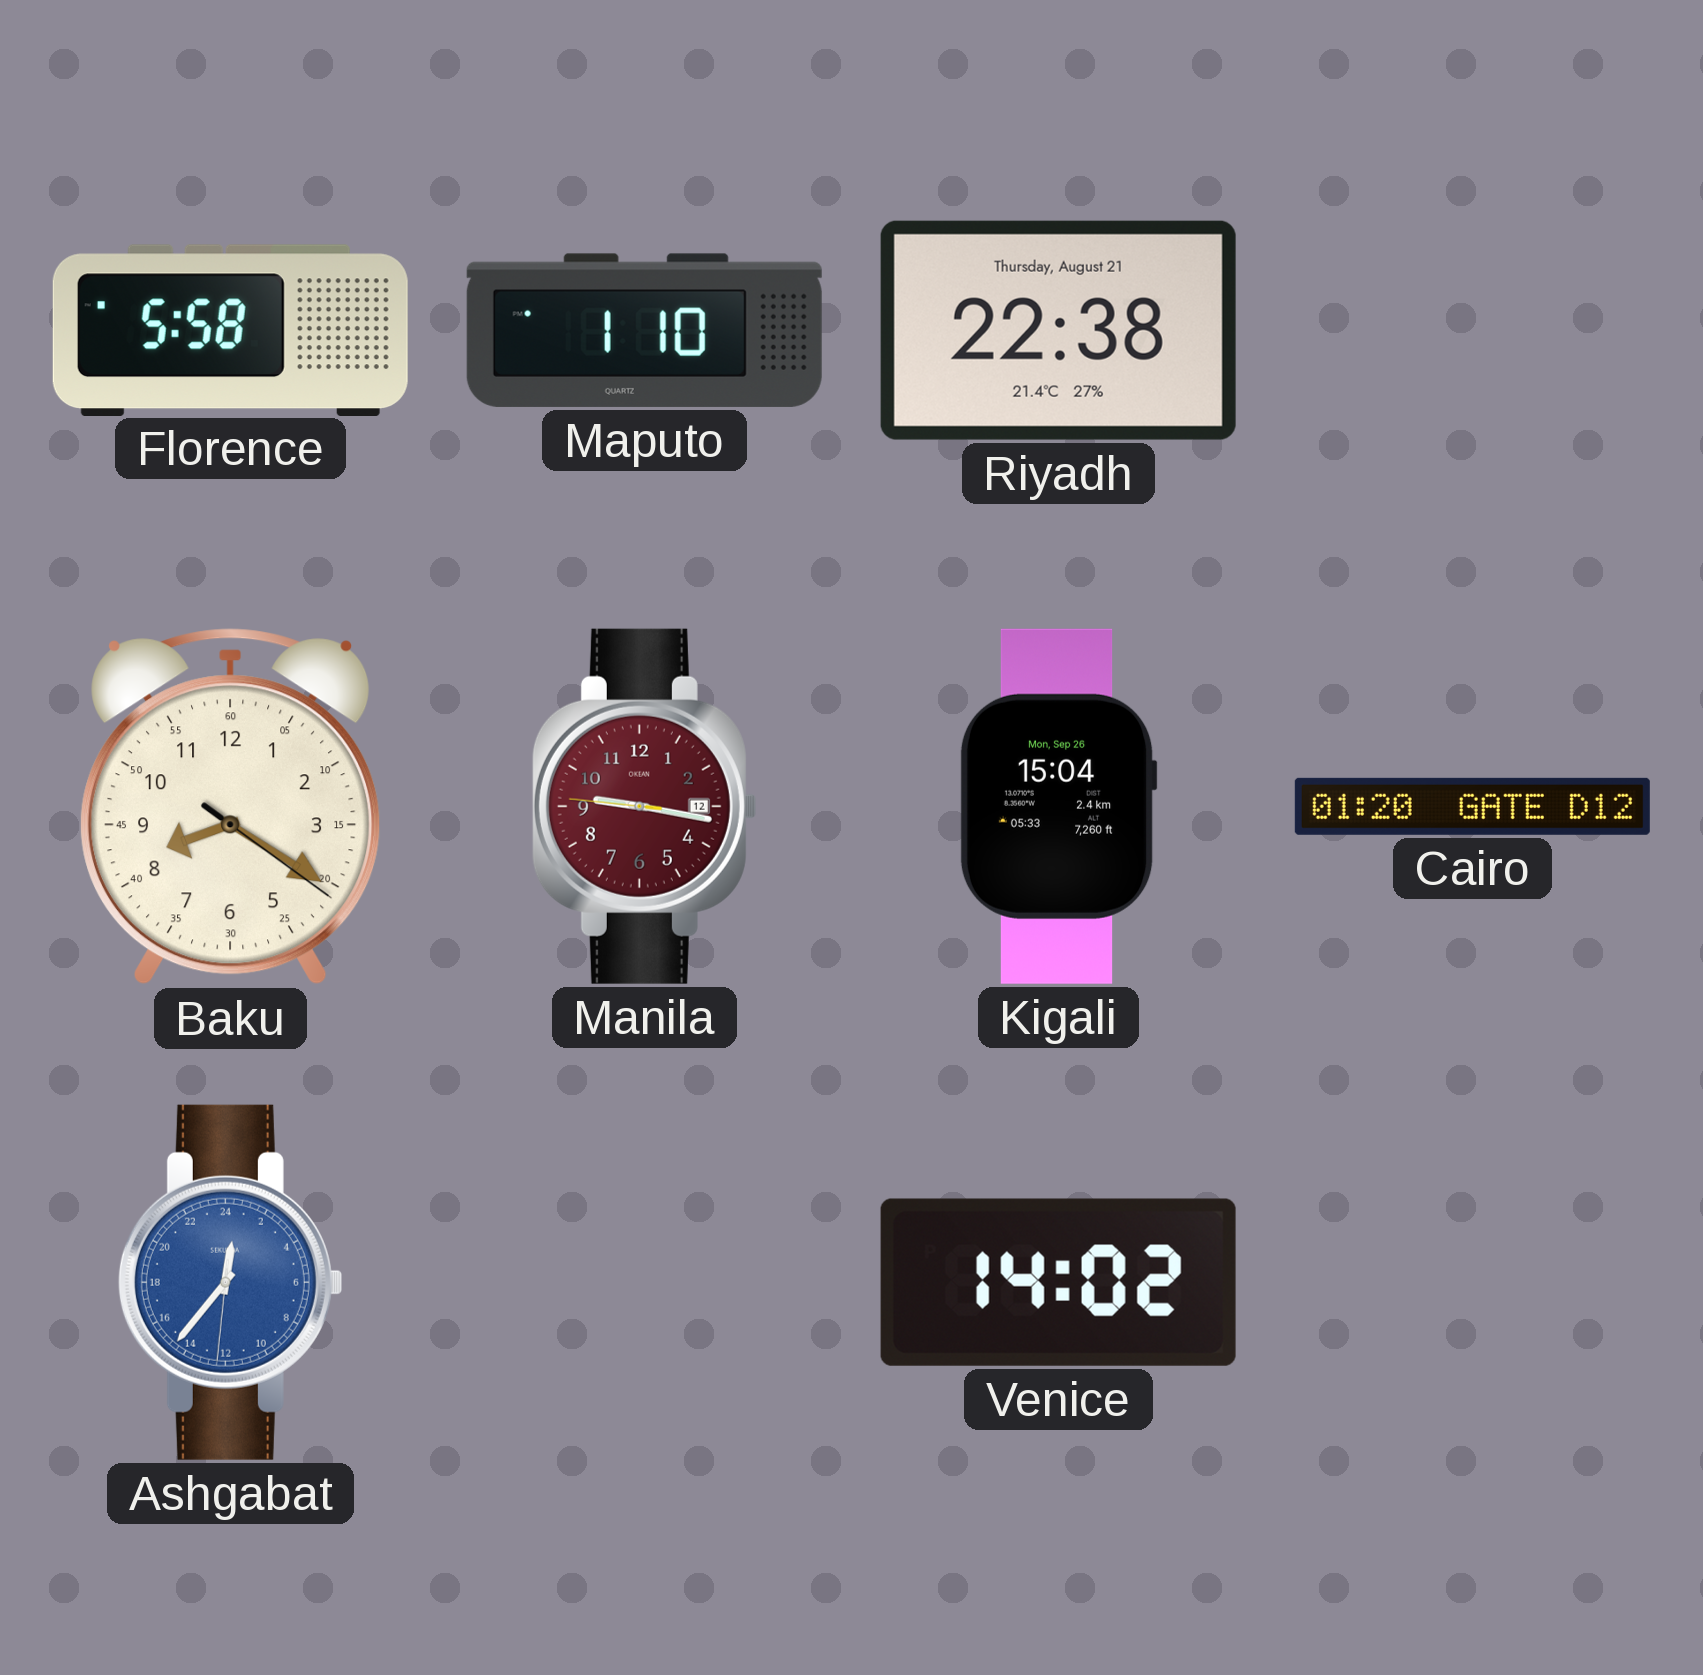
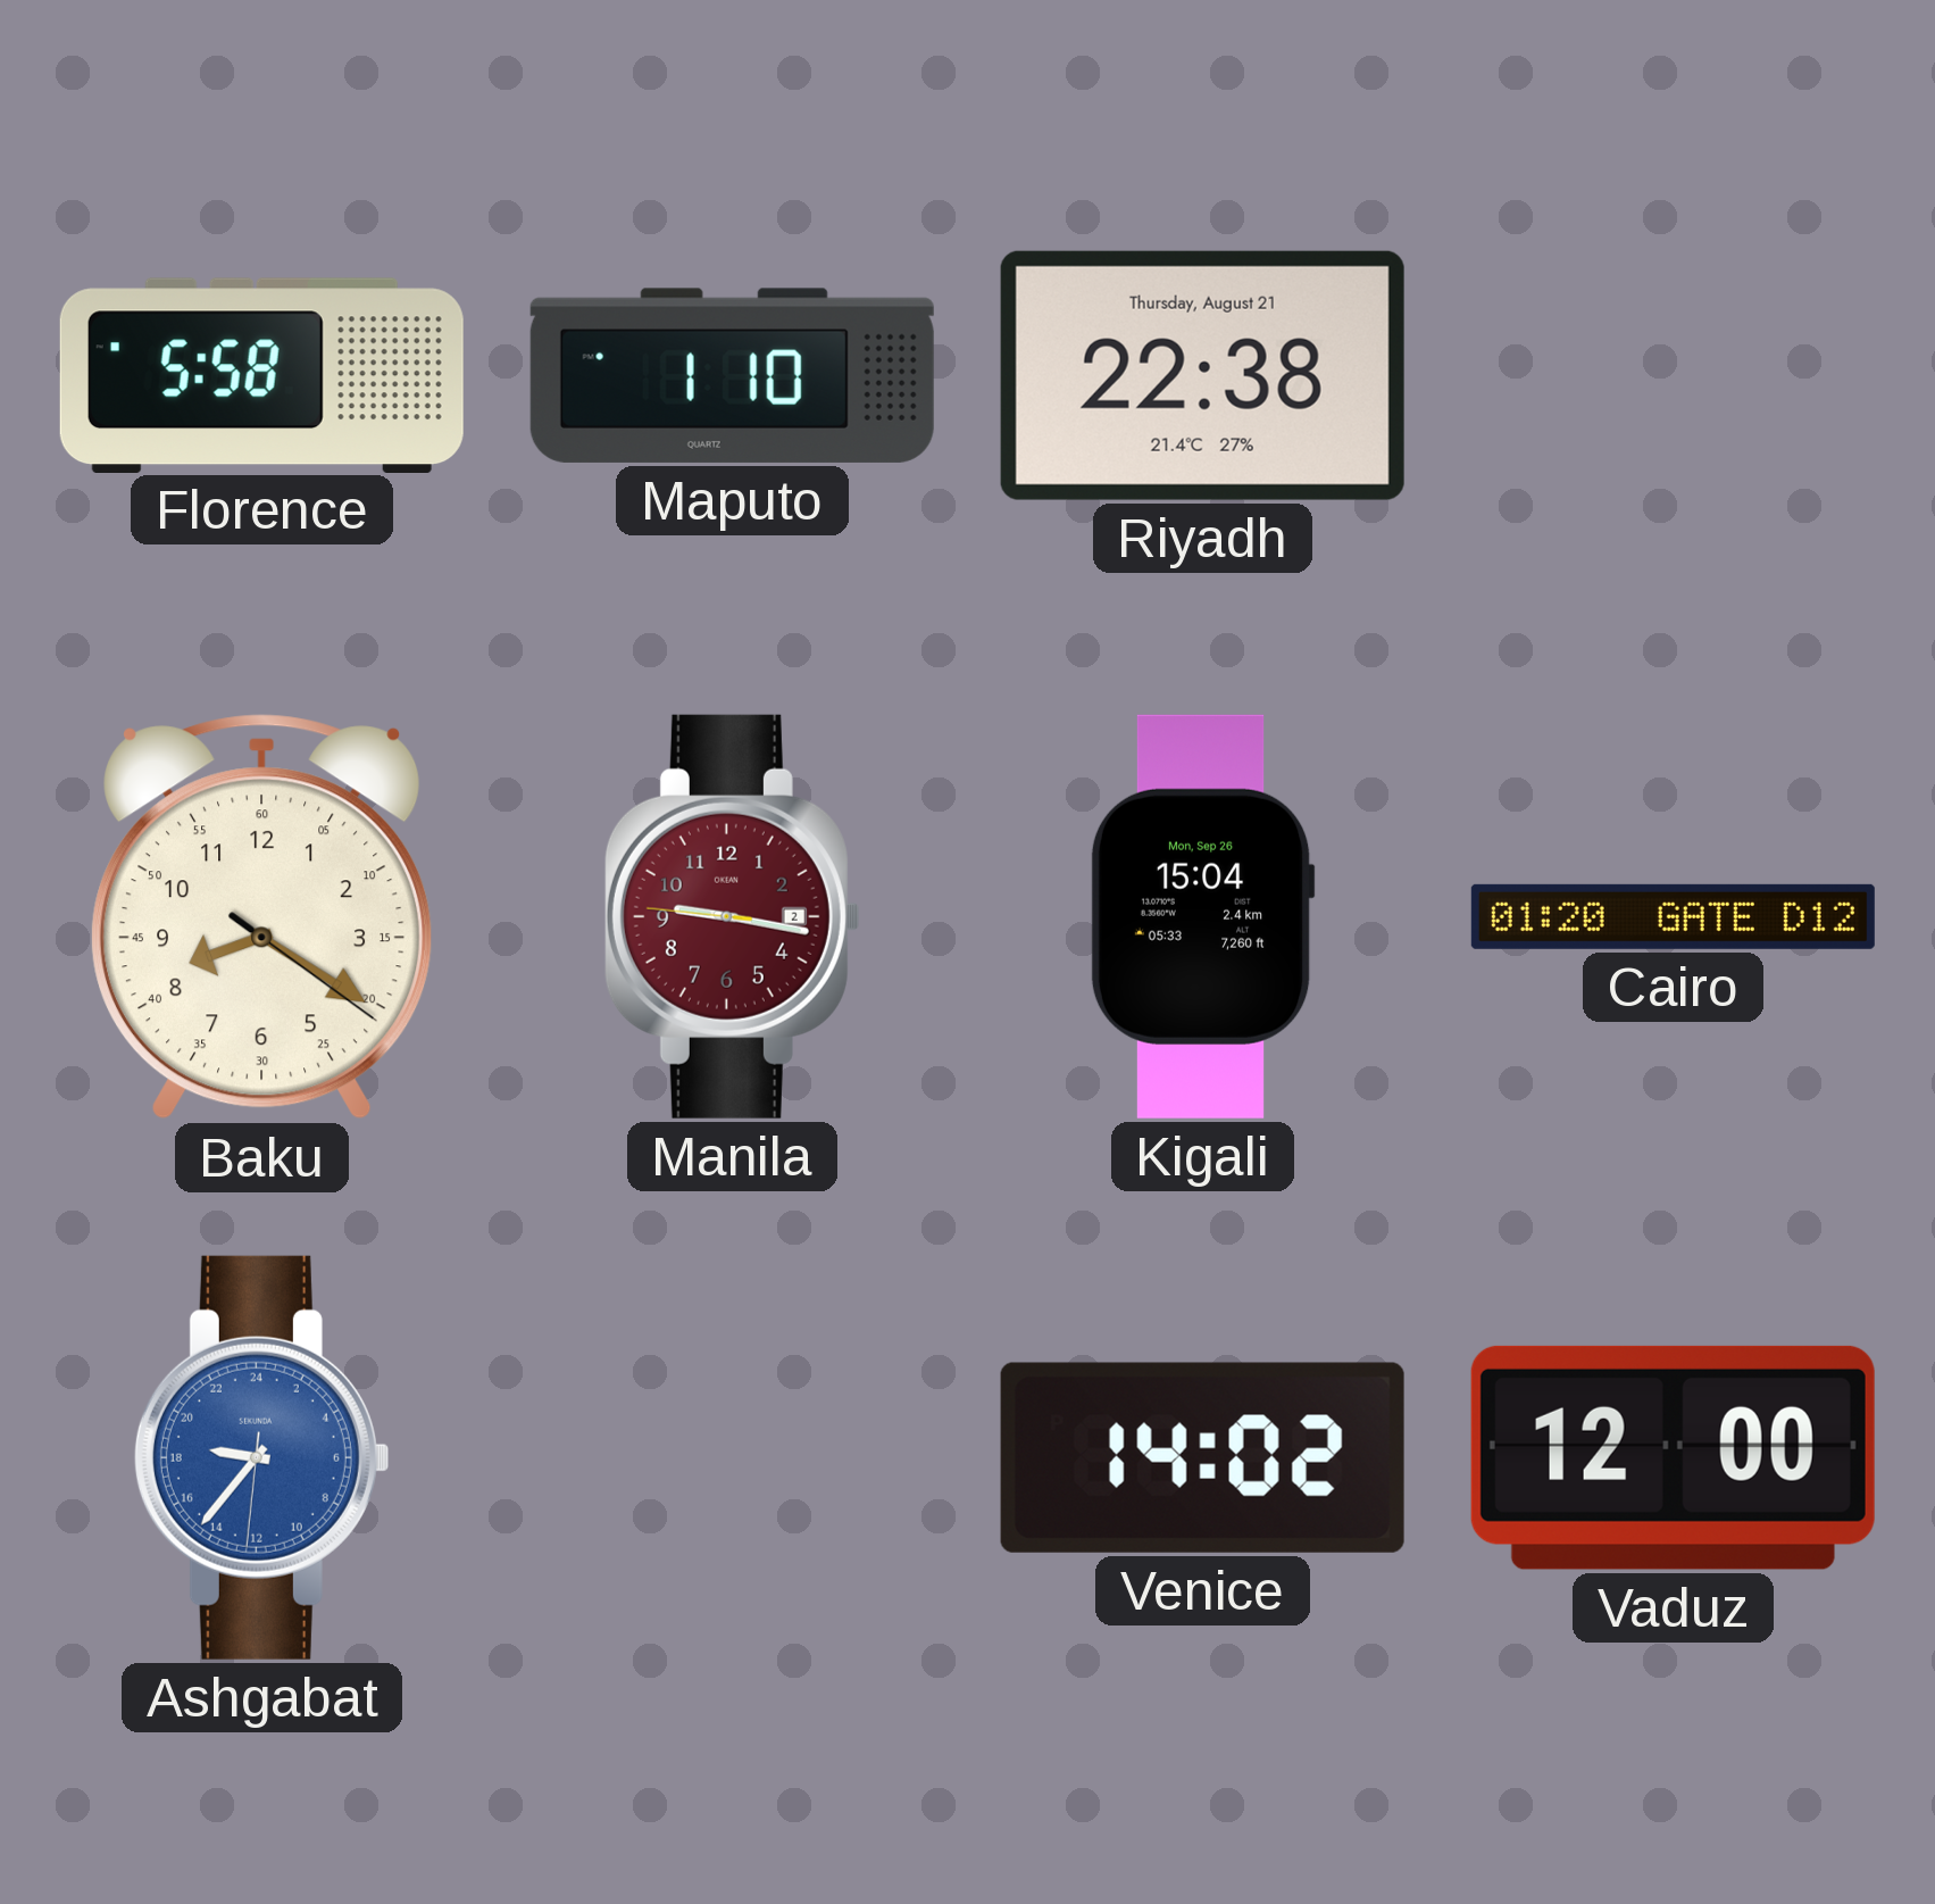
Manila date: 12 -> 2
Ashgabat: 0:36 -> 18:36
Vaduz: none -> 12:00
